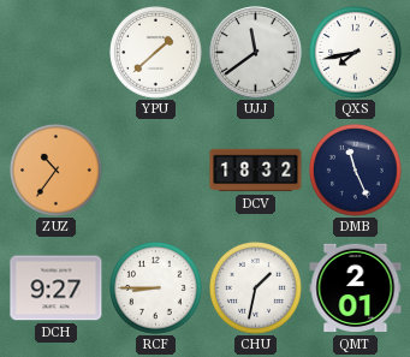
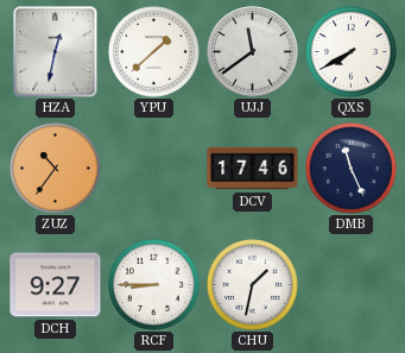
HZA: none -> 12:32
QXS: 7:43 -> 7:40
DCV: 18:32 -> 17:46
QMT: 2:01 -> none
